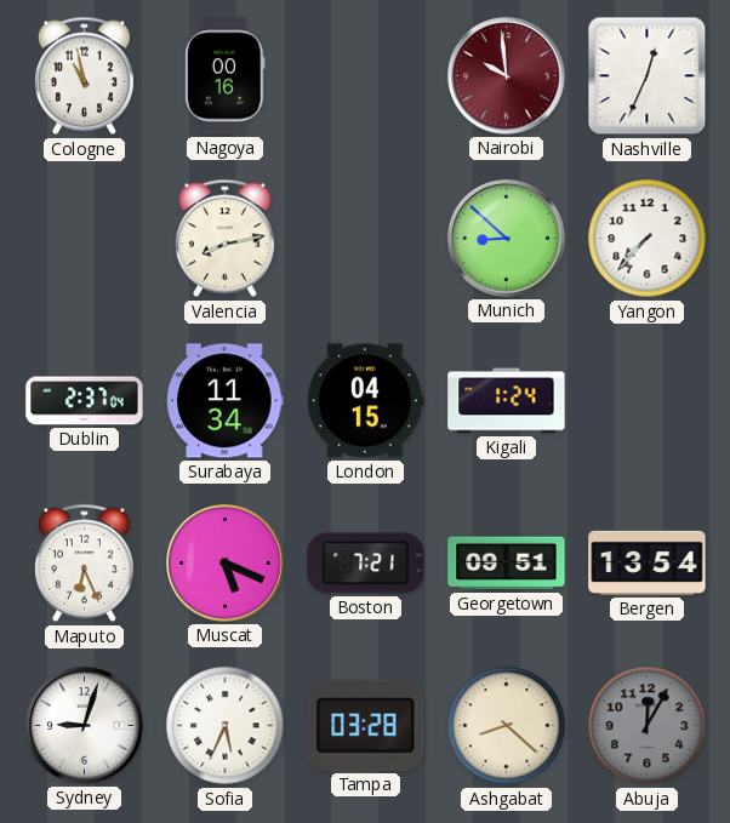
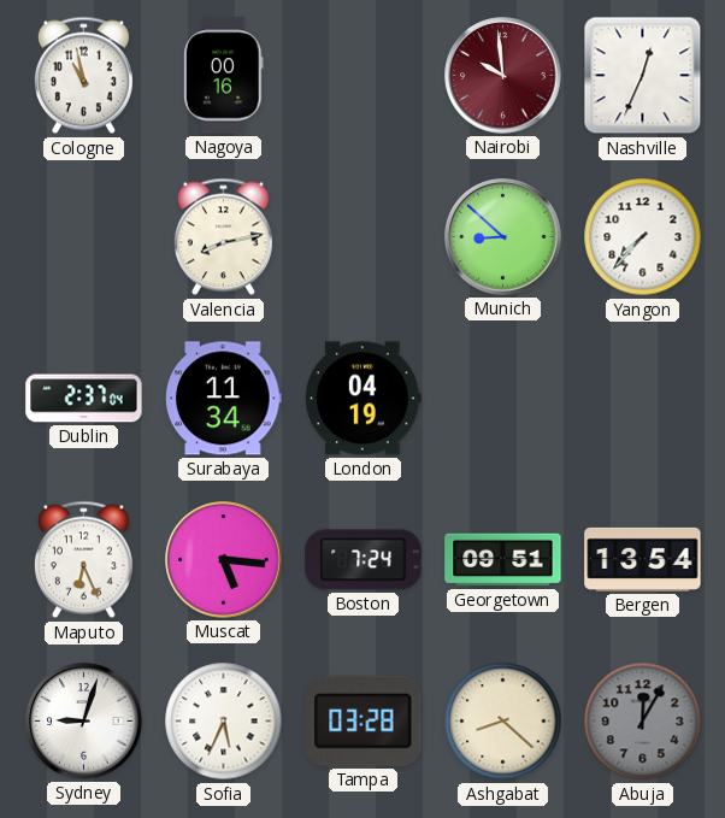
London: 04:15 -> 04:19
Kigali: 1:24 -> none
Muscat: 5:19 -> 5:16
Boston: 7:21 -> 7:24
